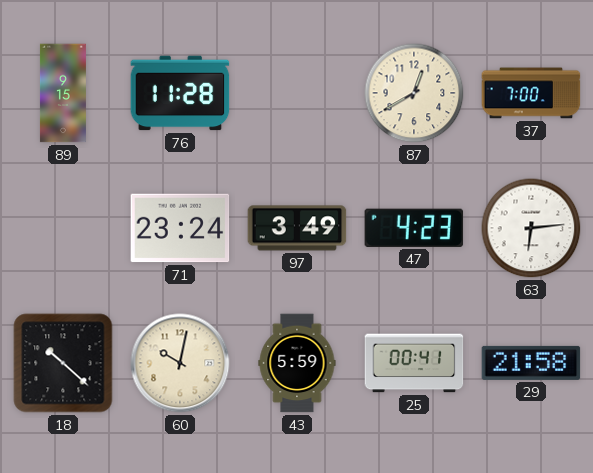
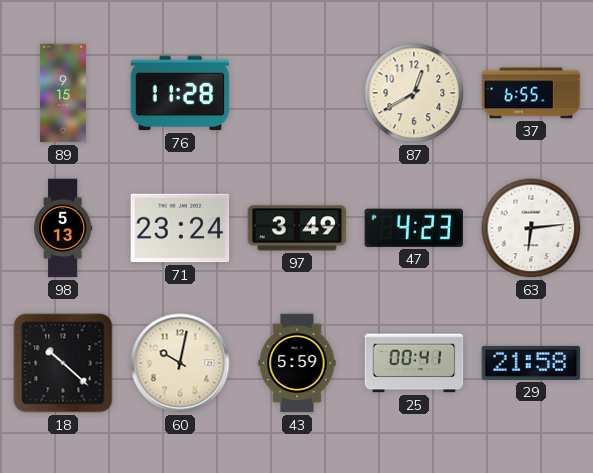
37: 7:00 -> 6:55
98: none -> 5:13
